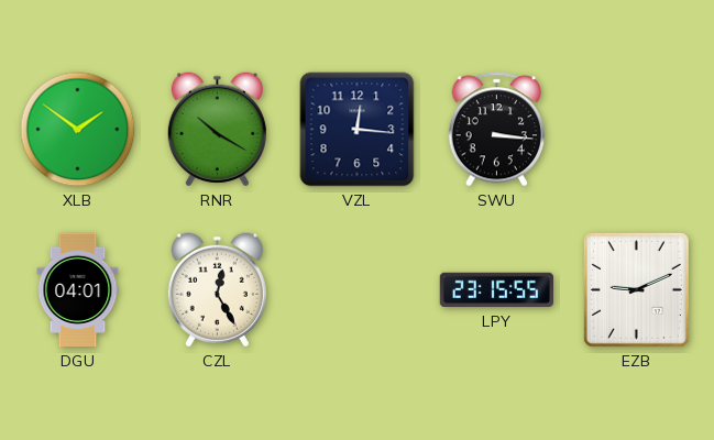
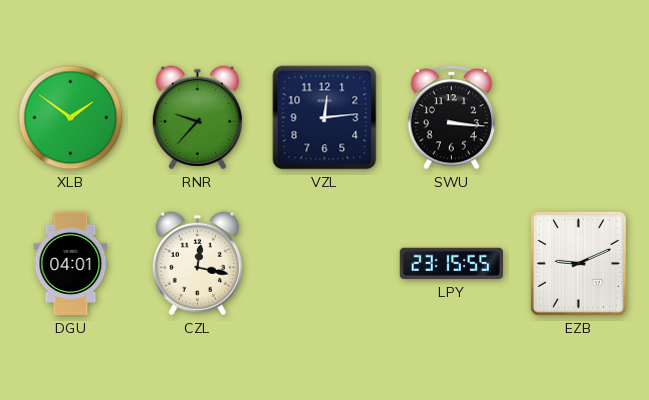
RNR: 10:20 -> 9:37
VZL: 12:16 -> 12:14
CZL: 12:25 -> 12:17
